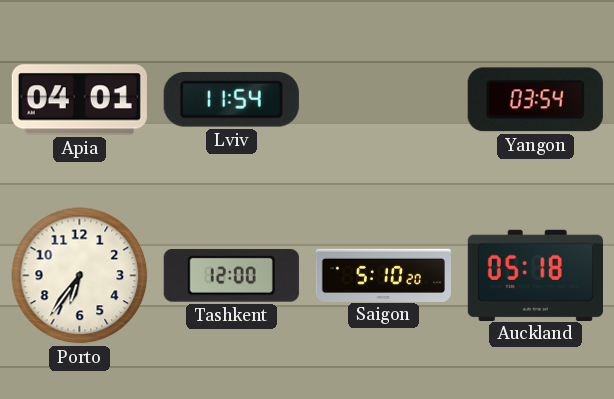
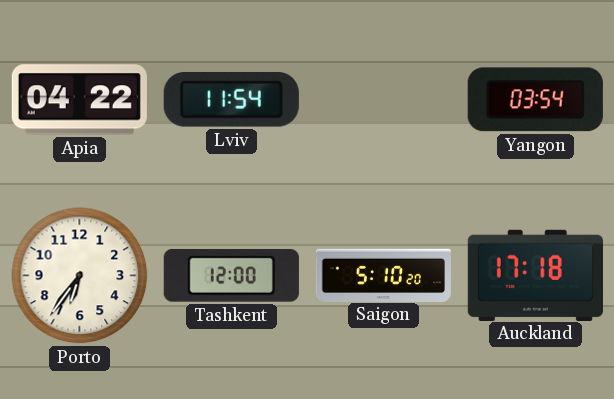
Apia: 04:01 -> 04:22
Auckland: 05:18 -> 17:18
